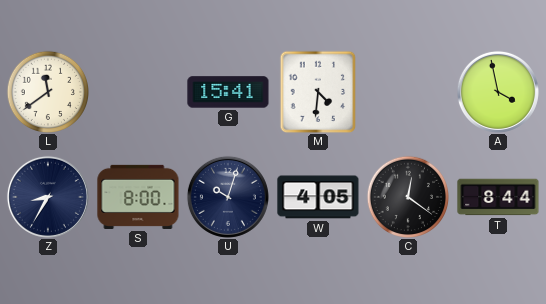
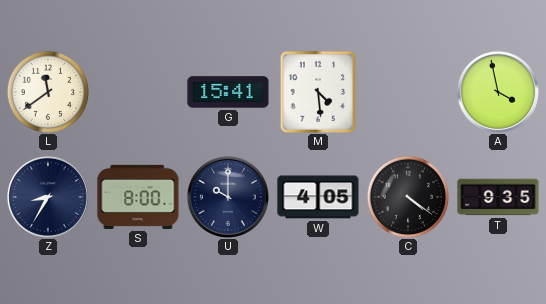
M: 4:31 -> 4:29
U: 10:03 -> 10:00
C: 12:21 -> 4:21
T: 8:44 -> 9:35
